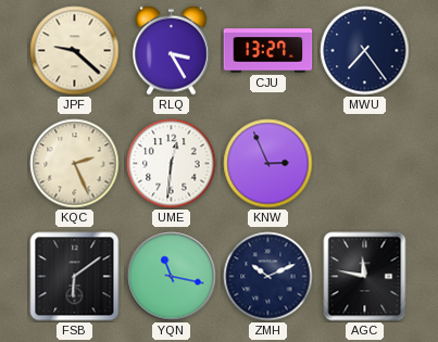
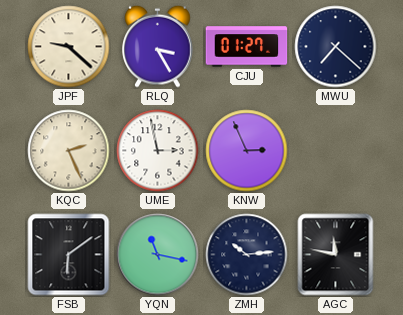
CJU: 13:27 -> 01:27
MWU: 7:24 -> 7:22
UME: 12:31 -> 2:58
ZMH: 10:11 -> 10:14
